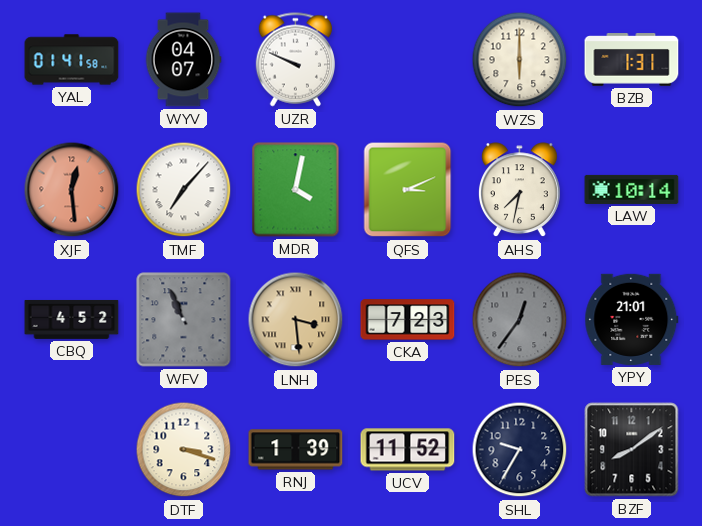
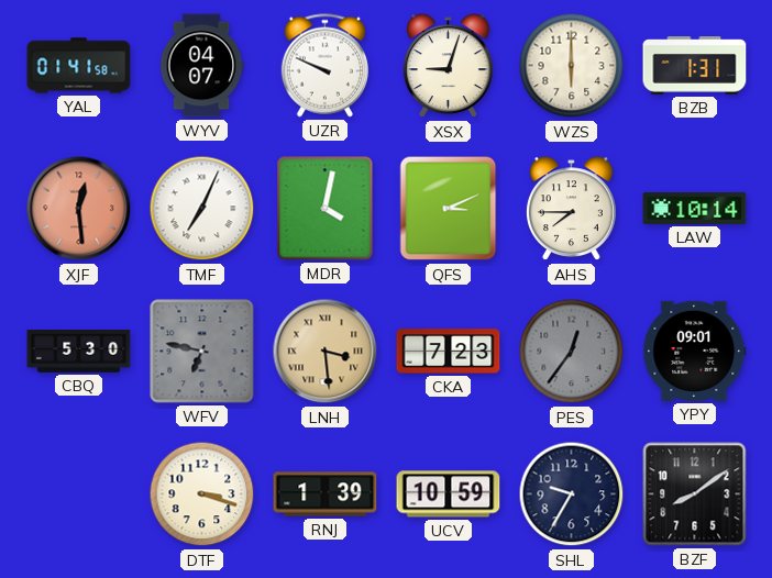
XSX: none -> 9:03
TMF: 7:07 -> 7:04
AHS: 7:32 -> 7:45
CBQ: 4:52 -> 5:30
WFV: 10:56 -> 6:47
YPY: 21:01 -> 09:01
UCV: 11:52 -> 10:59
